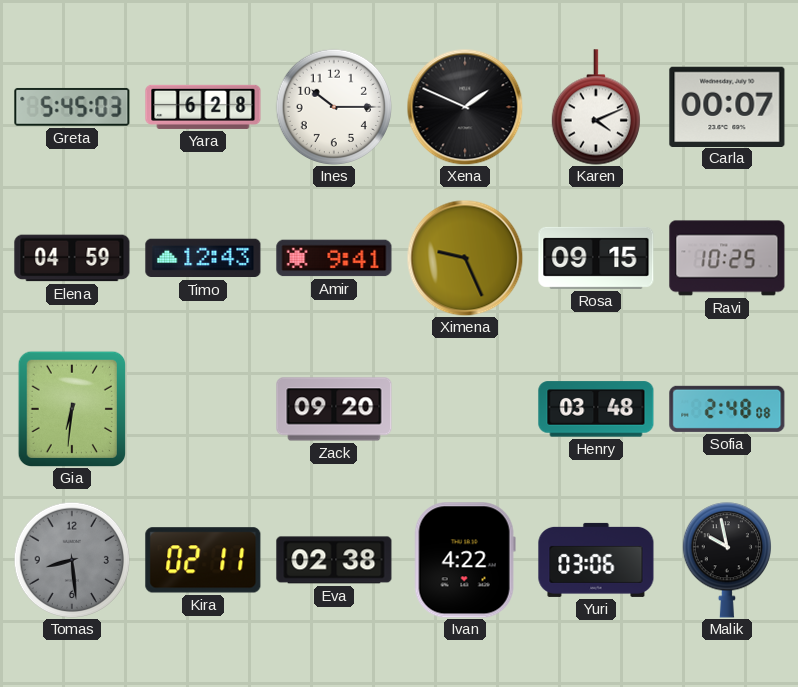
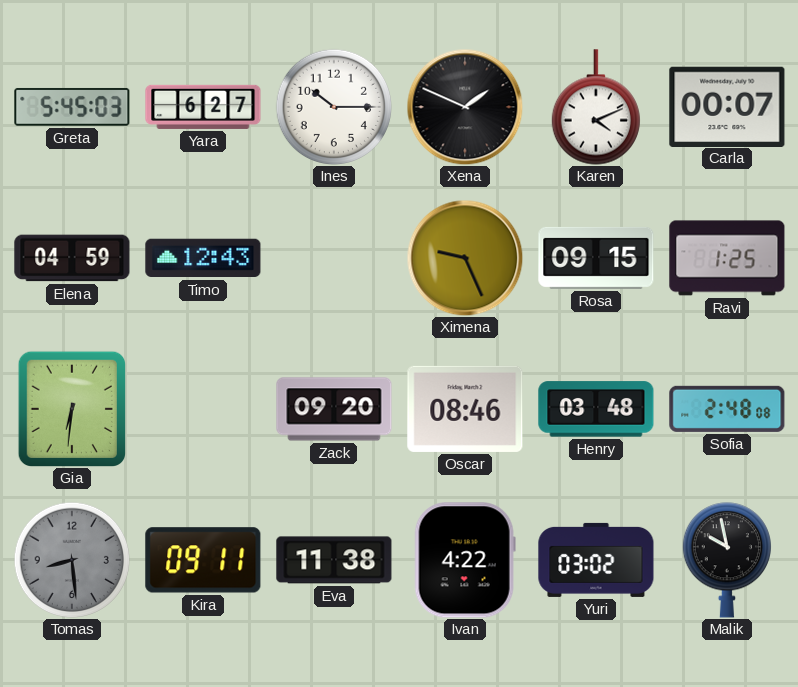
Yara: 6:28 -> 6:27
Amir: 9:41 -> none
Ravi: 10:25 -> 1:25
Oscar: none -> 08:46
Kira: 02:11 -> 09:11
Eva: 02:38 -> 11:38
Yuri: 03:06 -> 03:02
